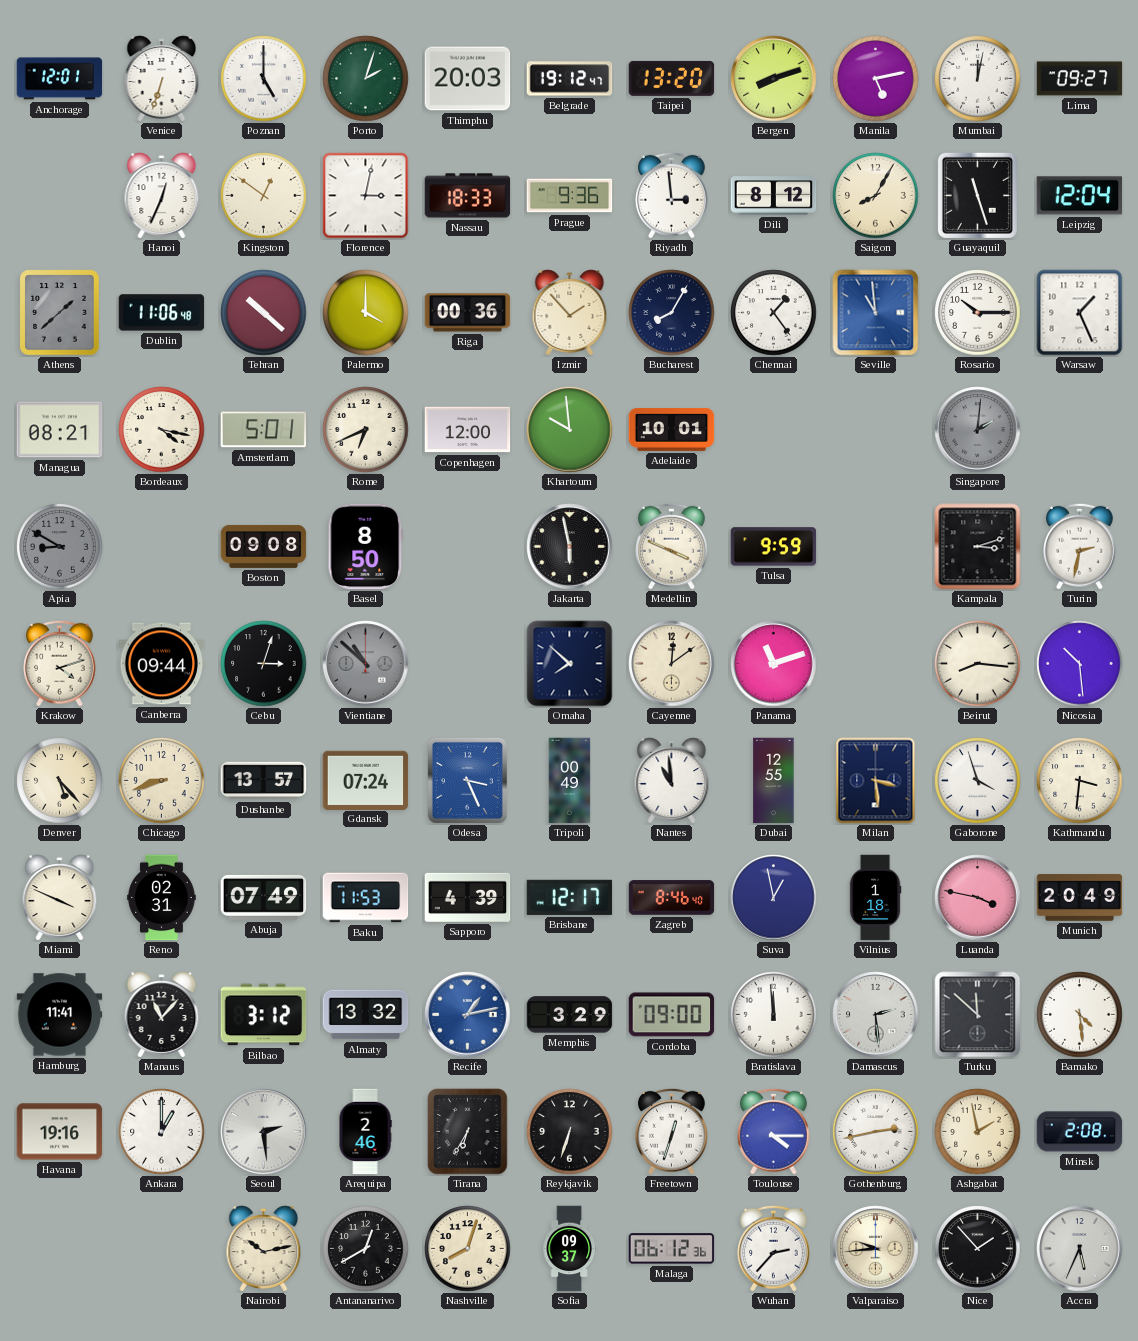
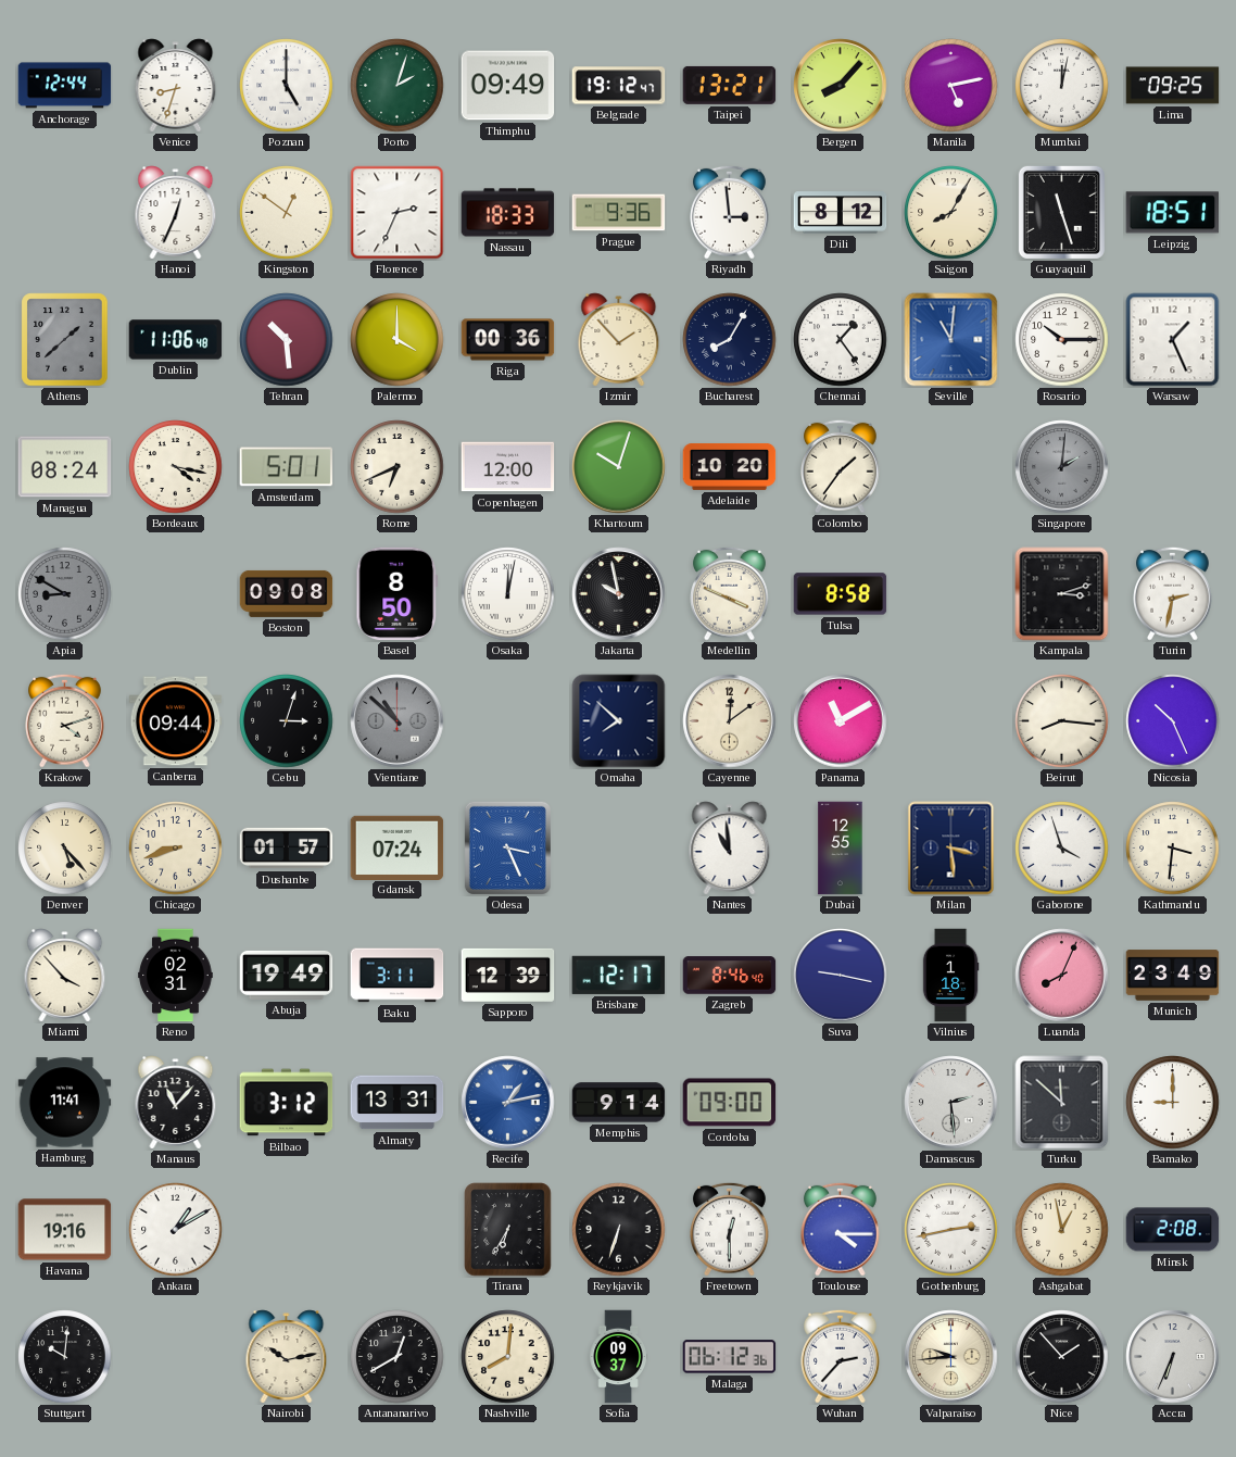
Anchorage: 12:01 -> 12:44
Venice: 6:33 -> 8:33
Thimphu: 20:03 -> 09:49
Taipei: 13:20 -> 13:21
Bergen: 8:12 -> 8:07
Lima: 09:27 -> 09:25
Florence: 3:02 -> 2:34
Leipzig: 12:04 -> 18:51
Tehran: 10:22 -> 10:29
Seville: 10:59 -> 11:01
Managua: 08:21 -> 08:24
Khartoum: 9:59 -> 10:03
Adelaide: 10:01 -> 10:20
Colombo: none -> 1:36
Osaka: none -> 12:02
Jakarta: 5:58 -> 9:58
Tulsa: 9:59 -> 8:58
Panama: 11:12 -> 11:10
Nicosia: 10:29 -> 10:26
Dushanbe: 13:57 -> 01:57
Tripoli: 00:49 -> none
Miami: 3:49 -> 3:53
Abuja: 07:49 -> 19:49
Baku: 11:53 -> 3:11
Sapporo: 4:39 -> 12:39
Suva: 12:58 -> 9:17
Luanda: 3:47 -> 8:04
Munich: 20:49 -> 23:49
Almaty: 13:32 -> 13:31
Memphis: 3:29 -> 9:14
Bratislava: 11:59 -> none
Bamako: 4:29 -> 9:00
Ankara: 1:00 -> 1:10
Seoul: 2:29 -> none
Arequipa: 2:46 -> none
Freetown: 12:33 -> 12:30
Ashgabat: 1:58 -> 12:58
Stuttgart: none -> 10:01
Nashville: 8:03 -> 8:01
Accra: 5:34 -> 6:34
